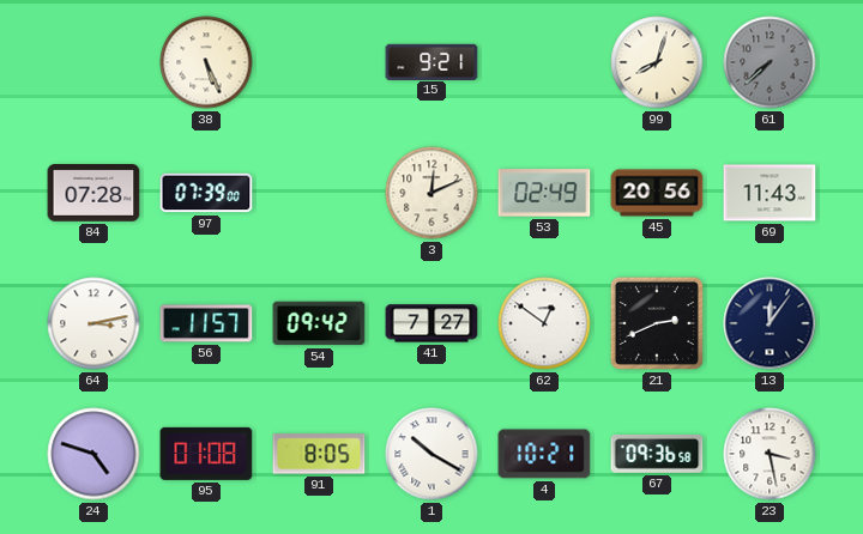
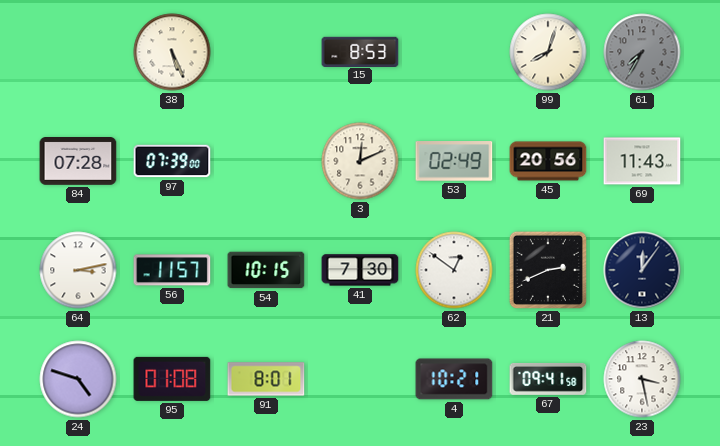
15: 9:21 -> 8:53
61: 7:38 -> 7:35
54: 09:42 -> 10:15
41: 7:27 -> 7:30
91: 8:05 -> 8:01
1: 10:20 -> none
67: 09:36 -> 09:41
